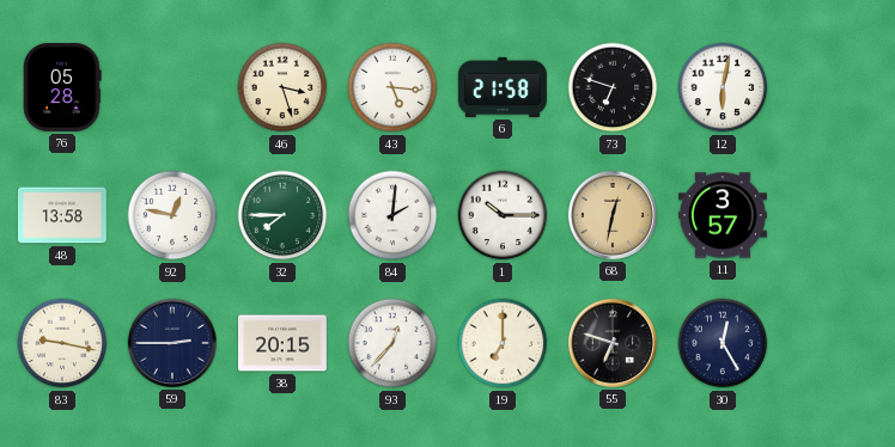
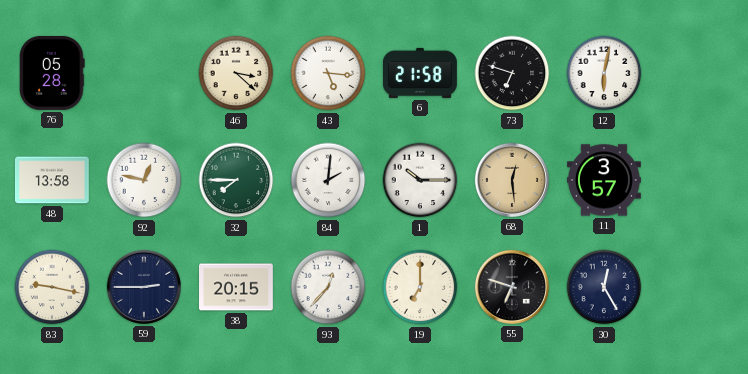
46: 3:27 -> 3:22
68: 12:32 -> 12:29
